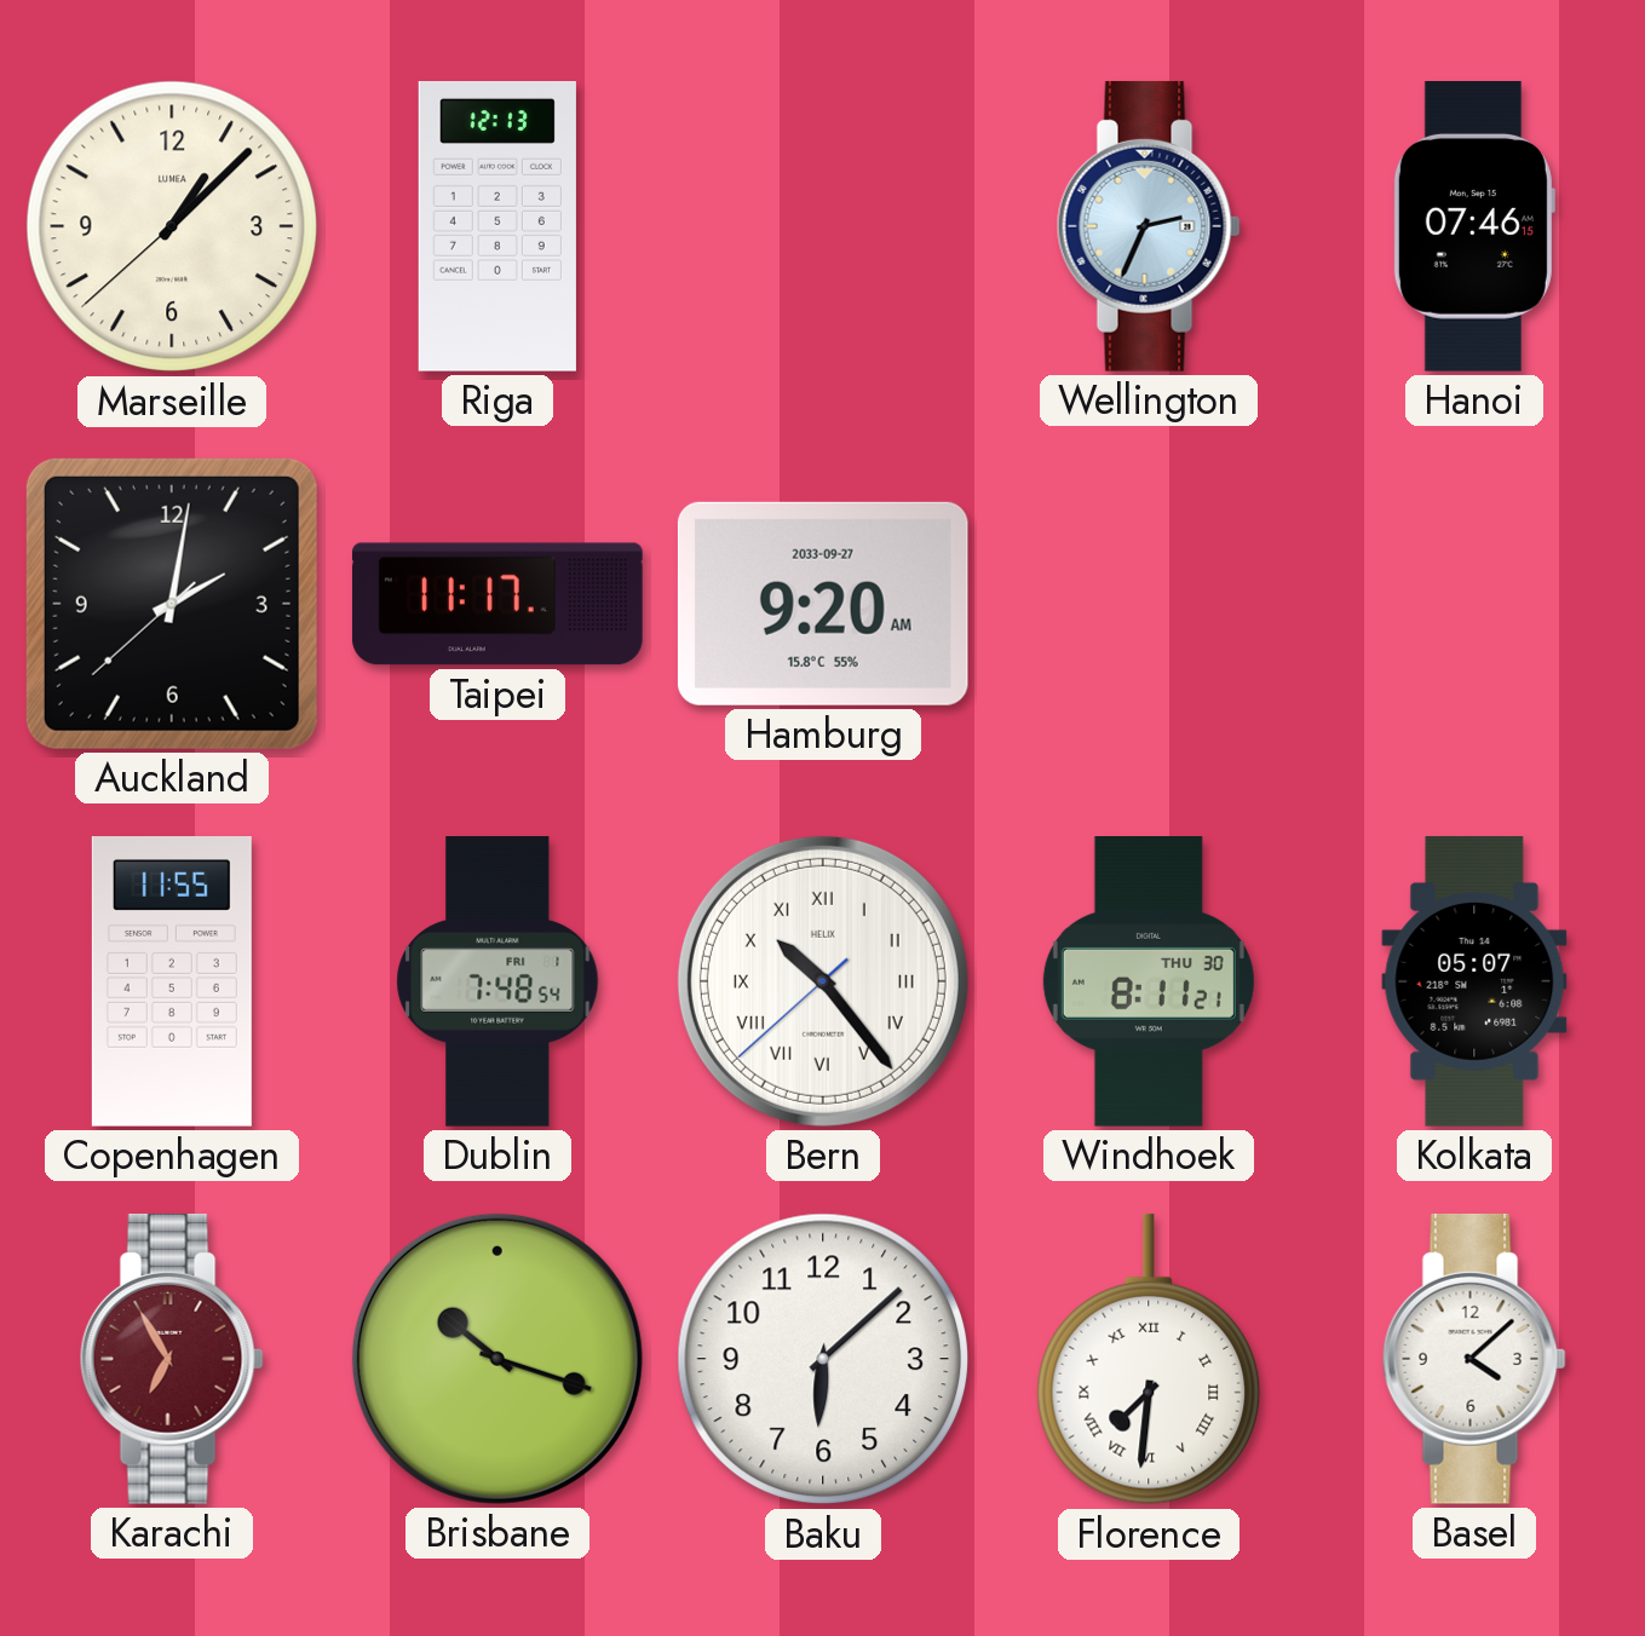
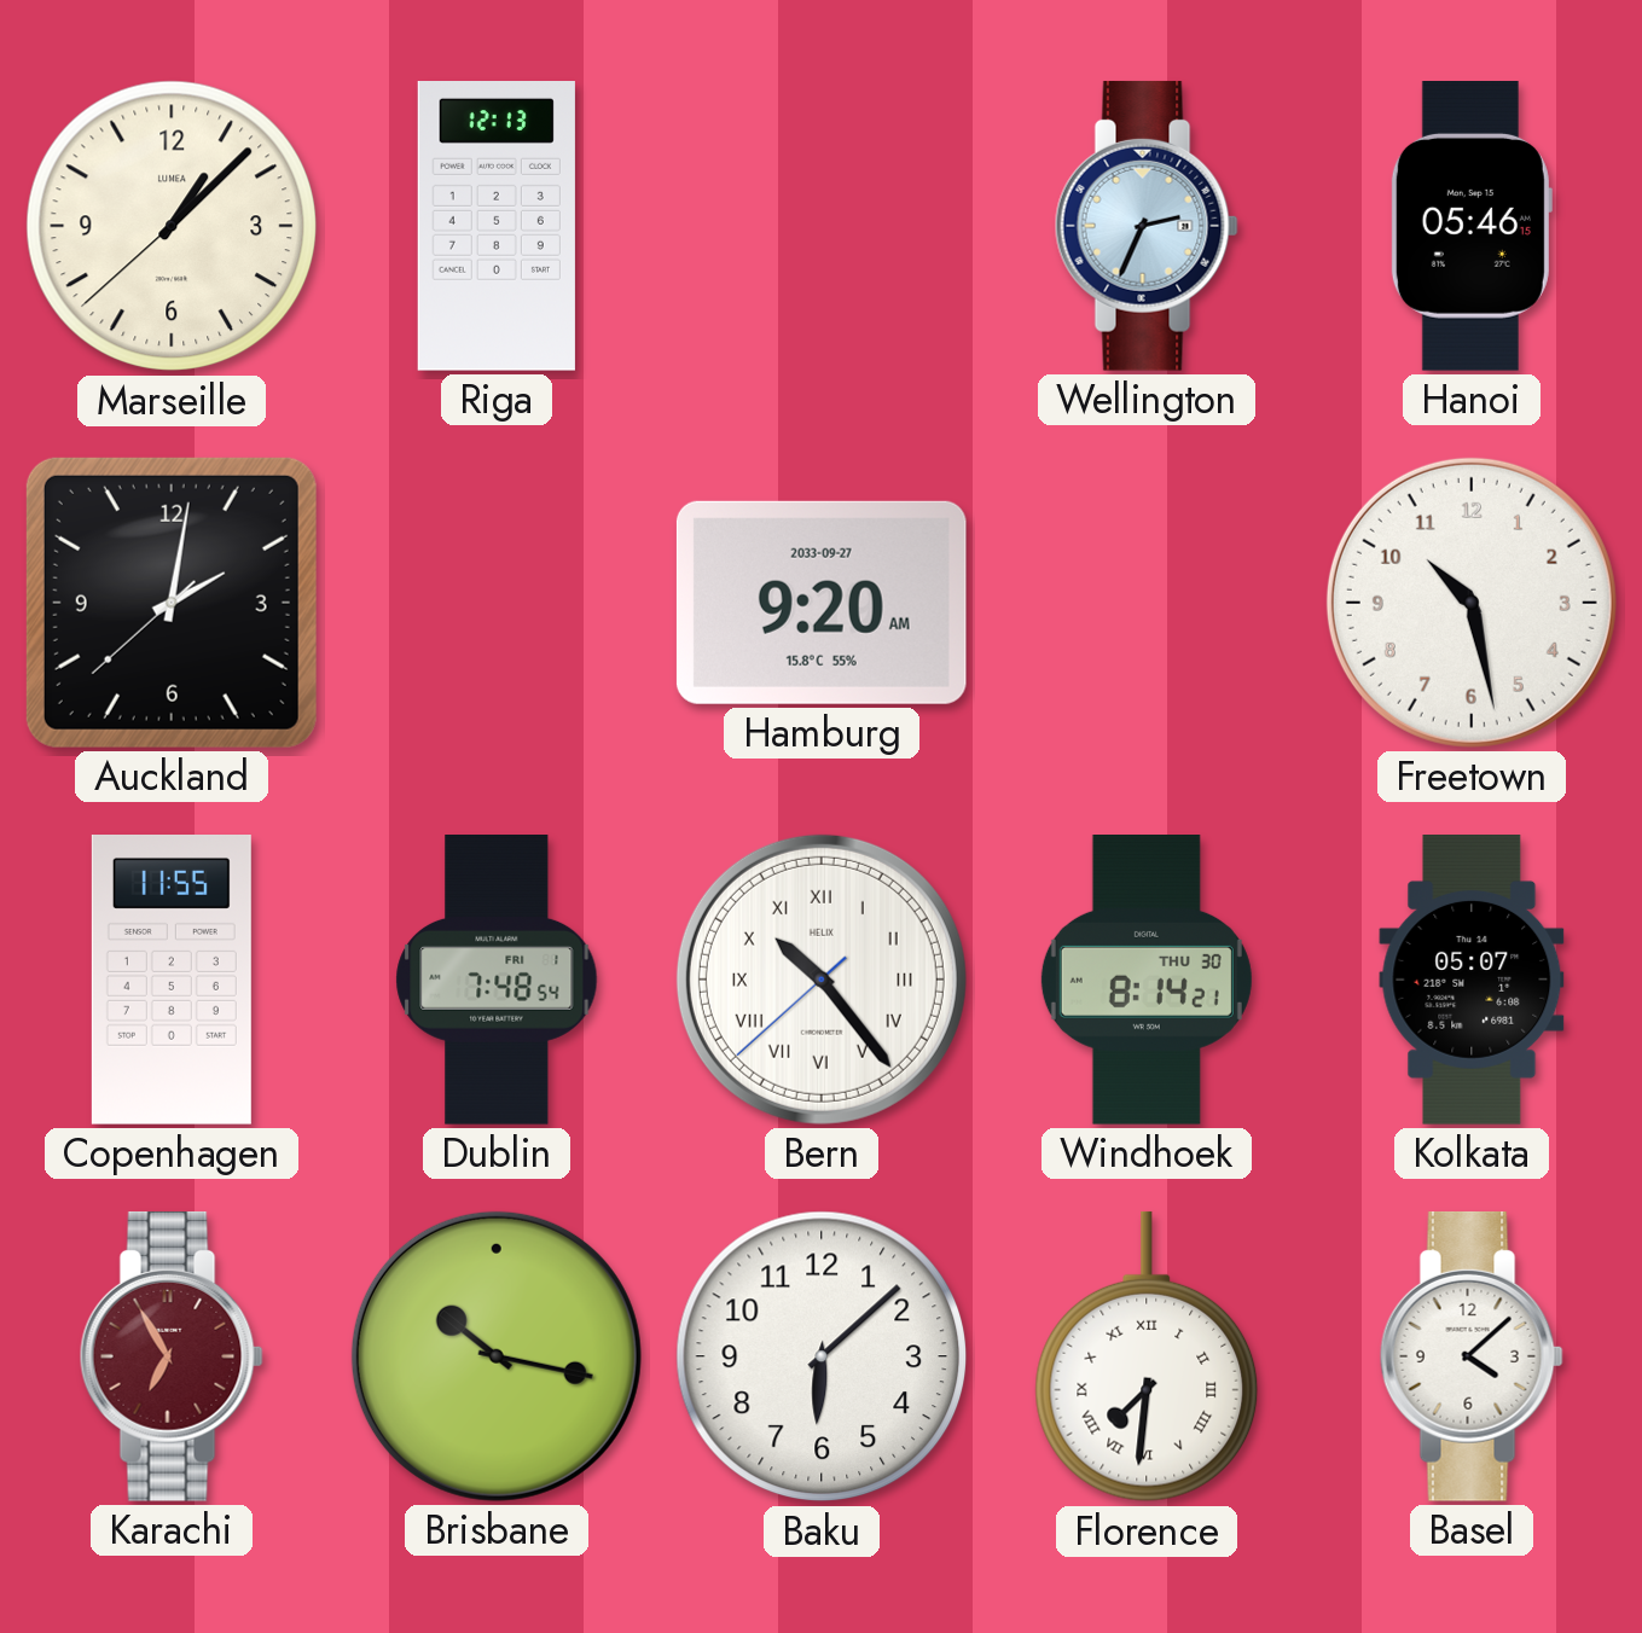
Hanoi: 07:46 -> 05:46
Taipei: 11:17 -> none
Freetown: none -> 10:28
Windhoek: 8:11 -> 8:14
Brisbane: 10:18 -> 10:17
